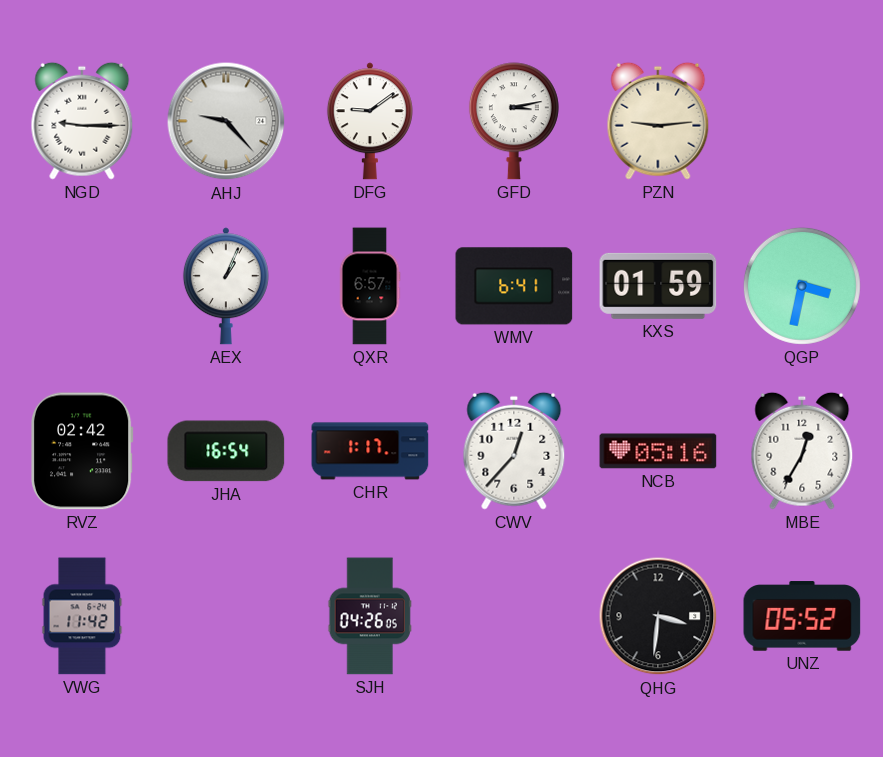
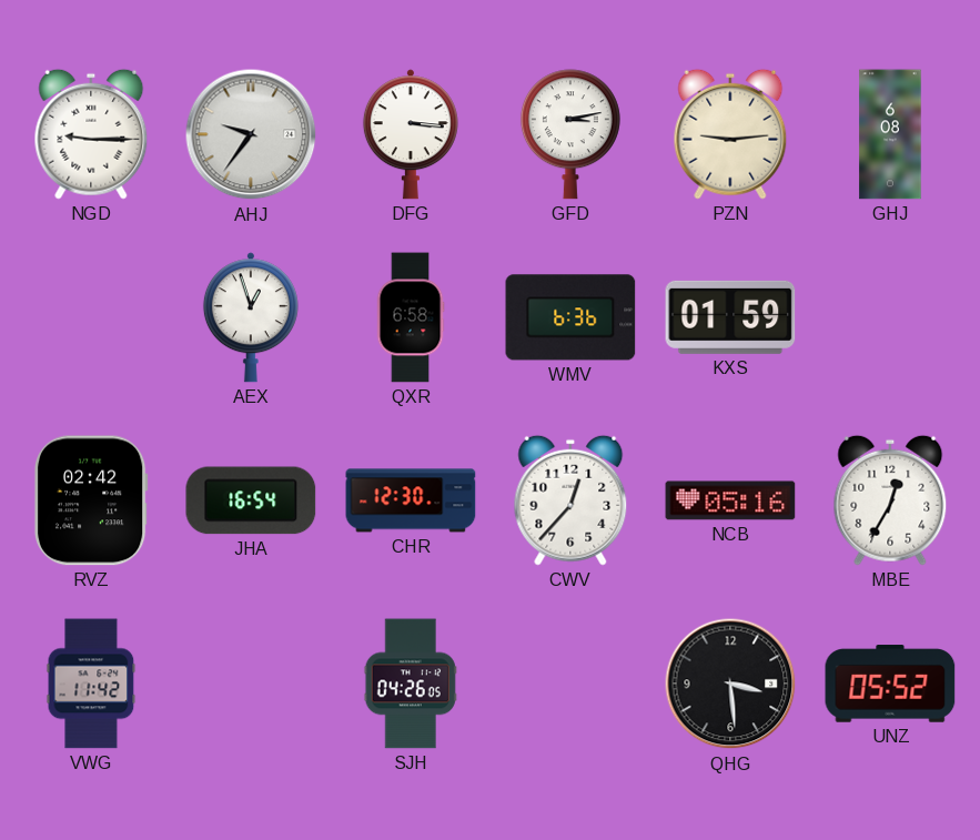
AHJ: 9:23 -> 9:36
DFG: 9:09 -> 3:16
GHJ: none -> 6:08
AEX: 1:04 -> 12:57
QXR: 6:57 -> 6:58
WMV: 6:41 -> 6:36
QGP: 3:32 -> none
CHR: 1:17 -> 12:30
QHG: 3:31 -> 3:29
